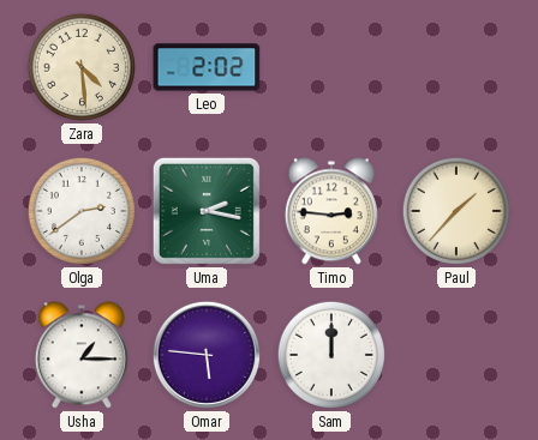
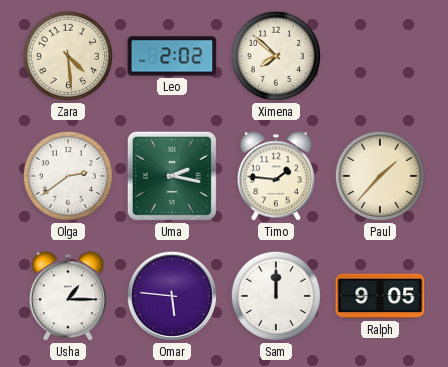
Ximena: none -> 7:52
Timo: 2:46 -> 1:46
Ralph: none -> 9:05
